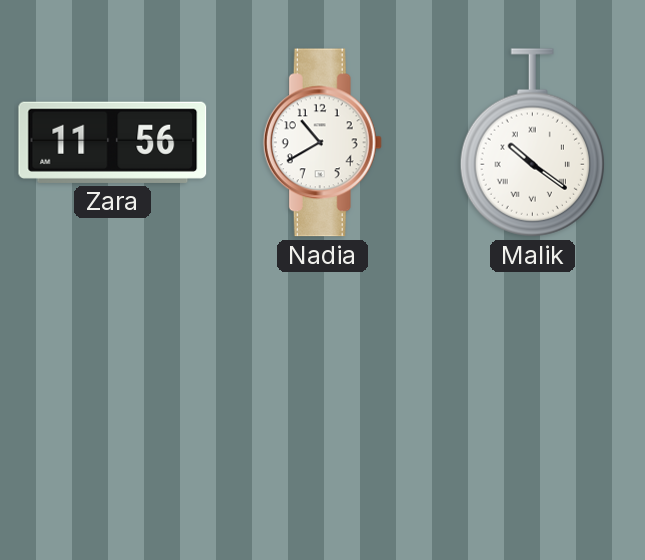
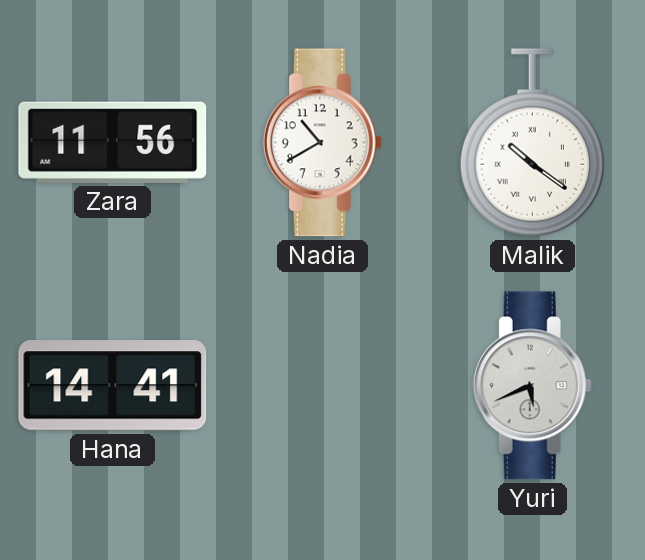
Hana: none -> 14:41
Yuri: none -> 5:41
